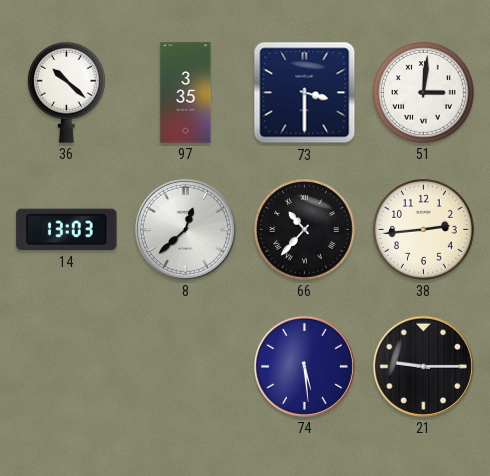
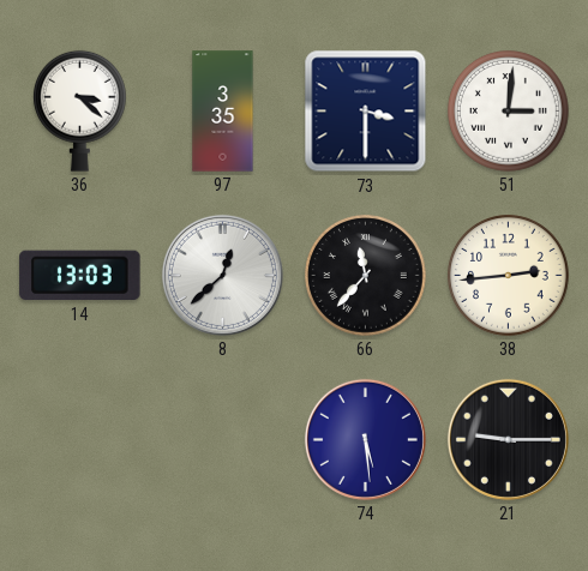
36: 10:22 -> 3:22
66: 10:37 -> 11:37
